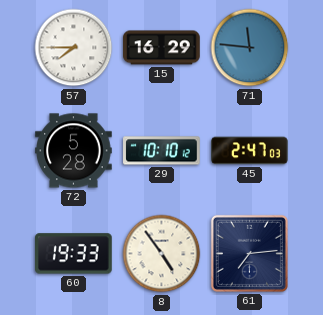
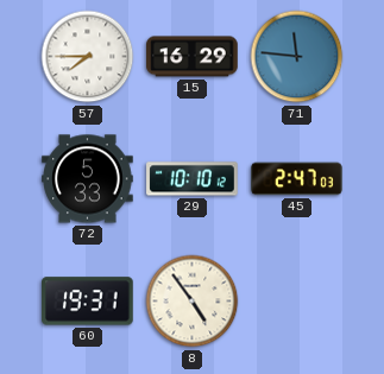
72: 5:28 -> 5:33
60: 19:33 -> 19:31
61: 7:14 -> none
